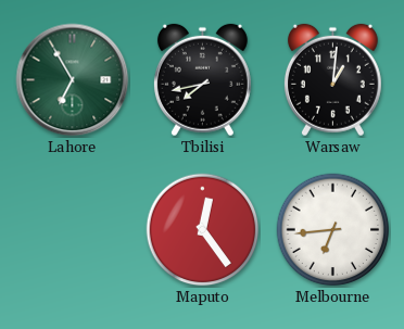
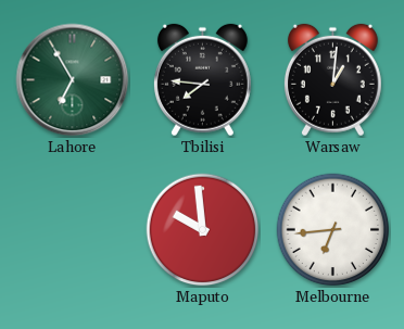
Tbilisi: 7:43 -> 7:46
Maputo: 12:24 -> 9:59
